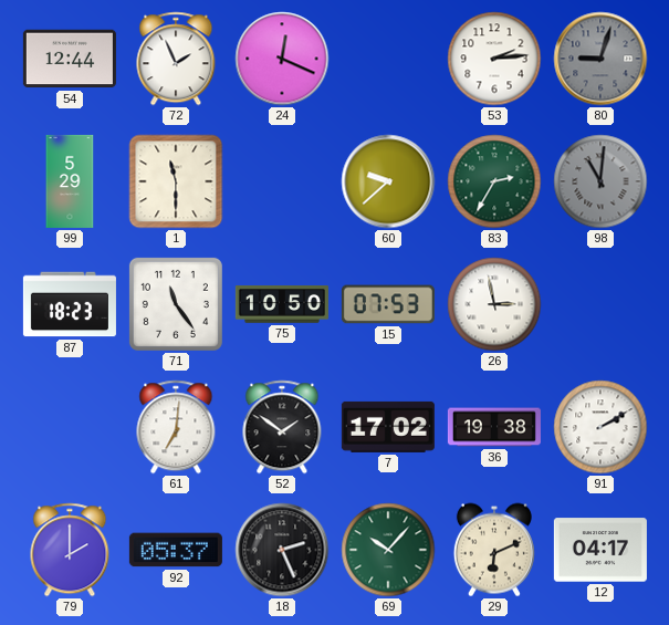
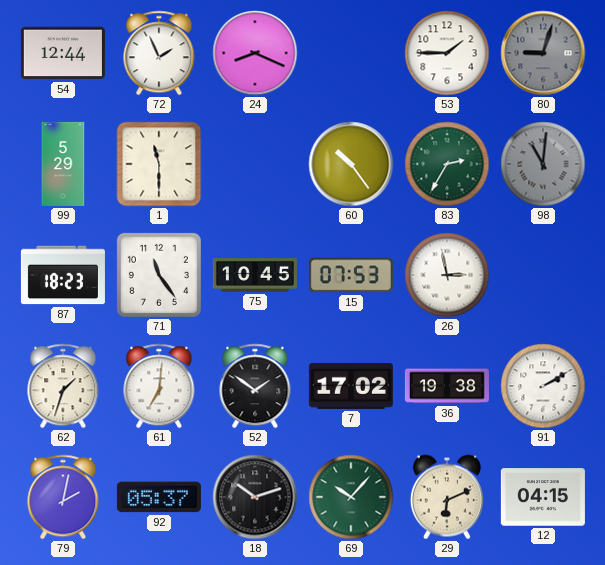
24: 12:19 -> 8:19
53: 2:14 -> 1:45
60: 9:38 -> 10:24
75: 10:50 -> 10:45
62: none -> 1:33
79: 2:00 -> 2:02
18: 2:26 -> 10:12
12: 04:17 -> 04:15
